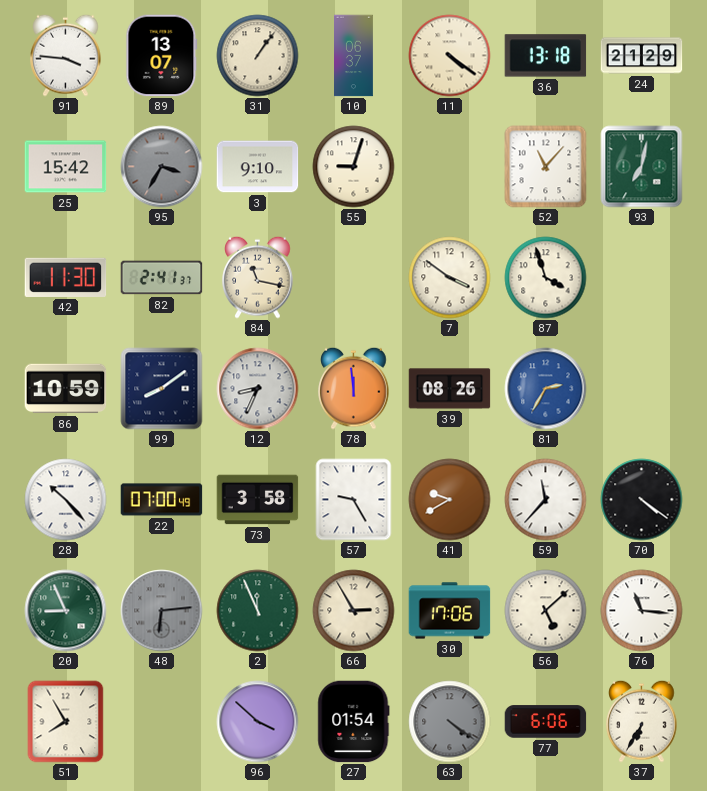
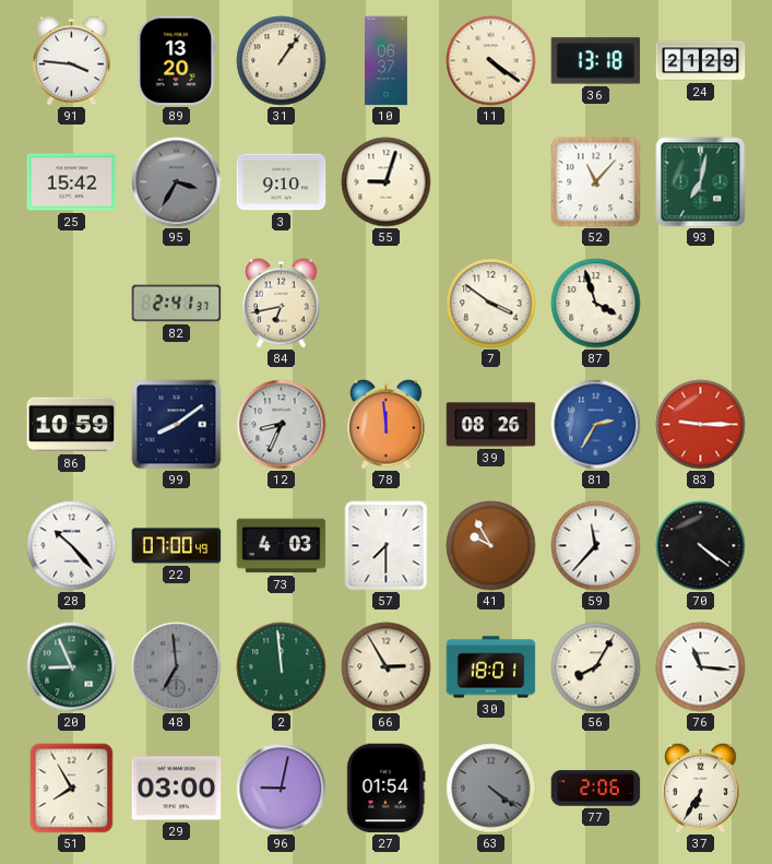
89: 13:07 -> 13:20
42: 11:30 -> none
84: 11:17 -> 6:43
83: none -> 9:15
73: 3:58 -> 4:03
57: 9:25 -> 7:30
41: 9:40 -> 9:55
48: 6:14 -> 6:59
2: 11:56 -> 11:59
30: 17:06 -> 18:01
56: 5:08 -> 8:05
29: none -> 03:00
96: 3:52 -> 9:02
77: 6:06 -> 2:06
